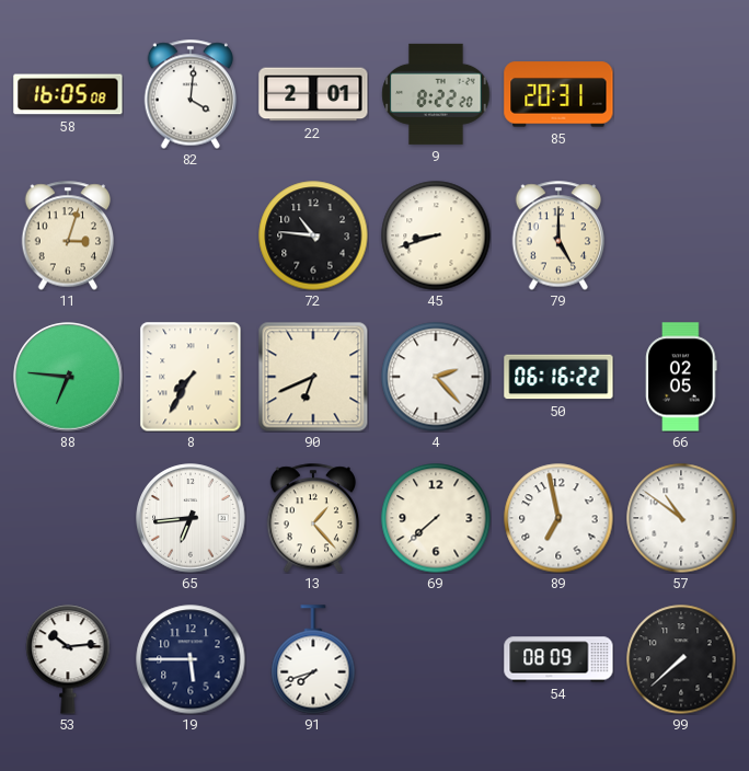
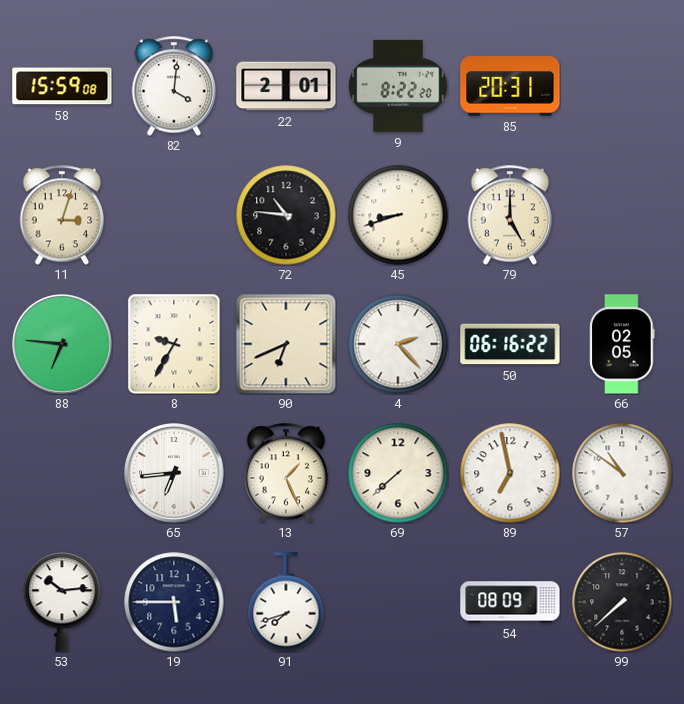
58: 16:05 -> 15:59
8: 7:35 -> 9:35
13: 1:23 -> 1:26
